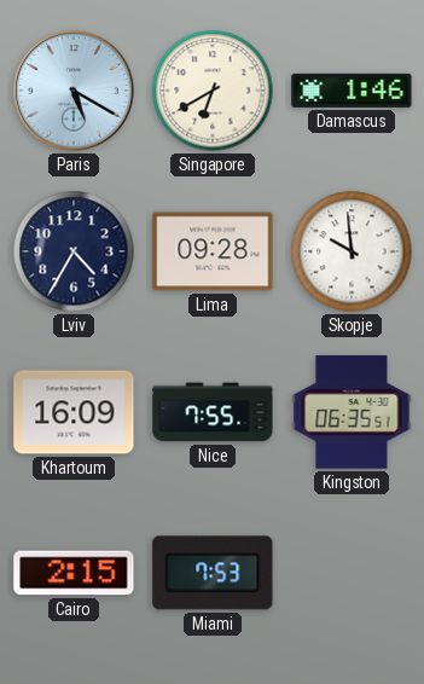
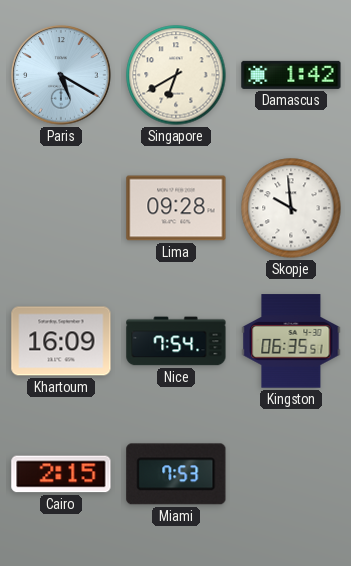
Damascus: 1:46 -> 1:42
Lviv: 4:35 -> none
Nice: 7:55 -> 7:54
